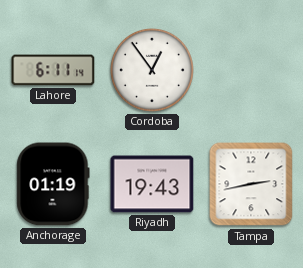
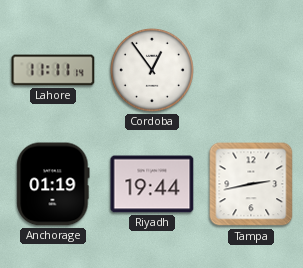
Lahore: 6:11 -> 11:11
Riyadh: 19:43 -> 19:44
